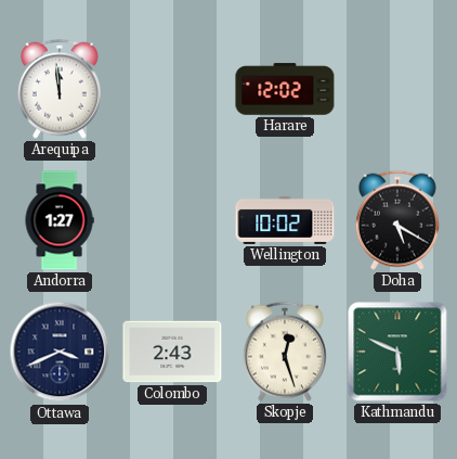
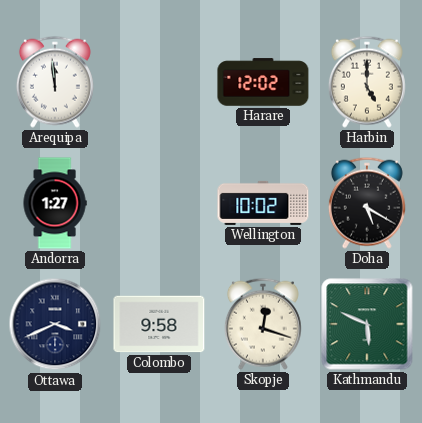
Harbin: none -> 5:00
Colombo: 2:43 -> 9:58
Skopje: 12:27 -> 12:18
